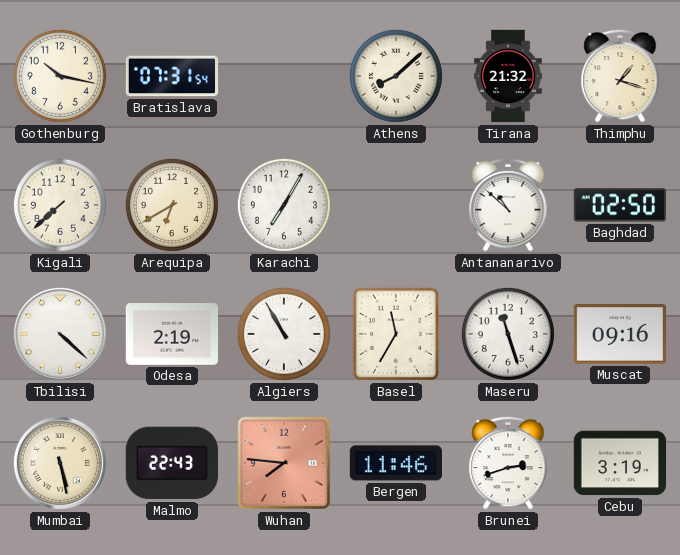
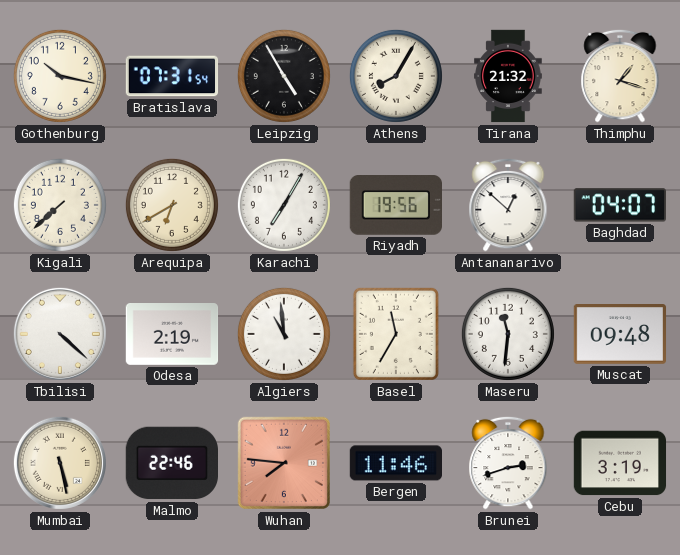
Leipzig: none -> 4:55
Athens: 8:08 -> 8:05
Riyadh: none -> 19:56
Antananarivo: 10:52 -> 12:52
Baghdad: 02:50 -> 04:07
Algiers: 10:55 -> 10:59
Maseru: 11:27 -> 11:31
Muscat: 09:16 -> 09:48
Malmo: 22:43 -> 22:46
